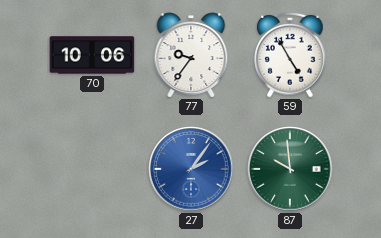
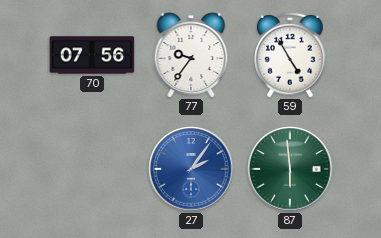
70: 10:06 -> 07:56
87: 9:59 -> 5:59
